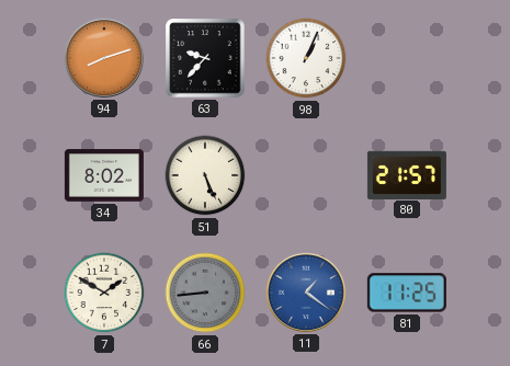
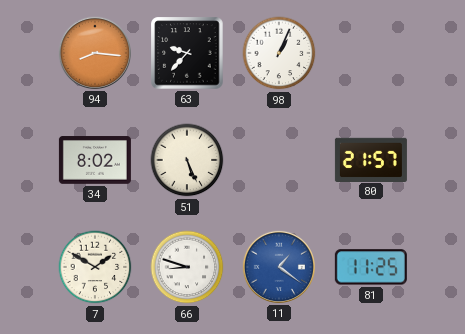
94: 8:12 -> 8:16
66: 8:44 -> 8:48
66 dial: grey -> white
